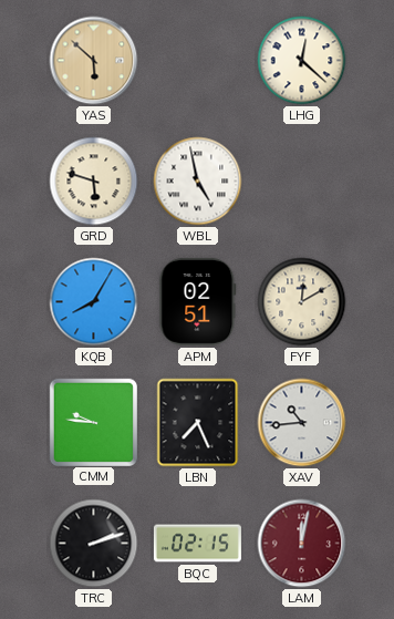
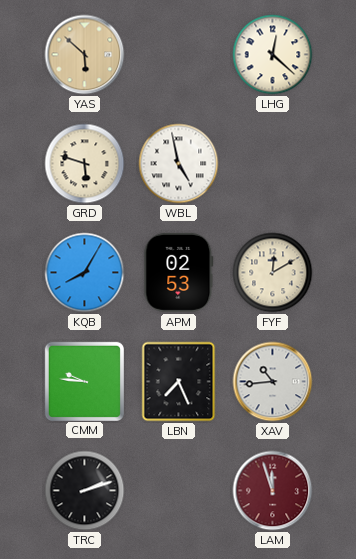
APM: 02:51 -> 02:53
BQC: 02:15 -> none
LAM: 12:02 -> 11:57
